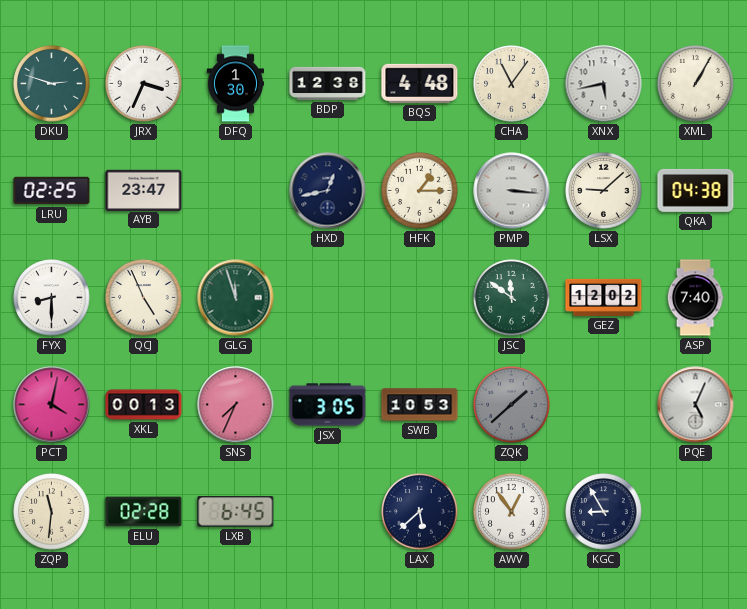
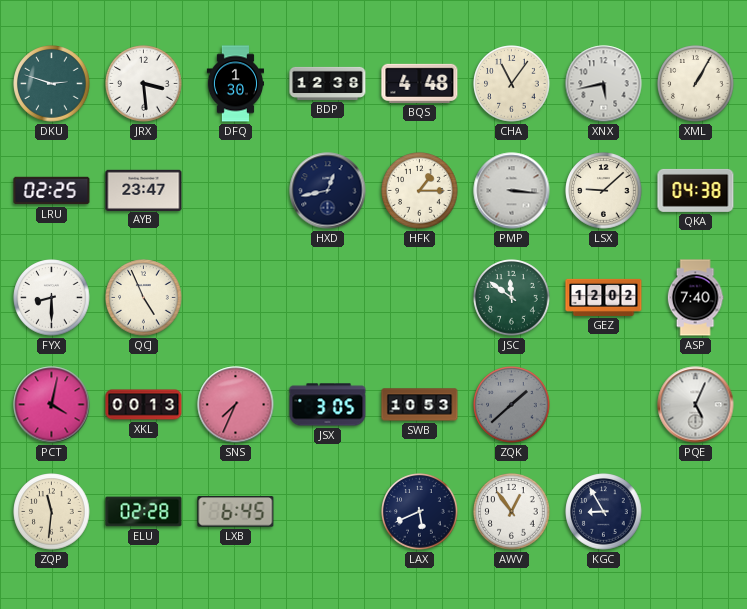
JRX: 3:34 -> 3:29
GLG: 11:57 -> none
LAX: 5:38 -> 5:41
